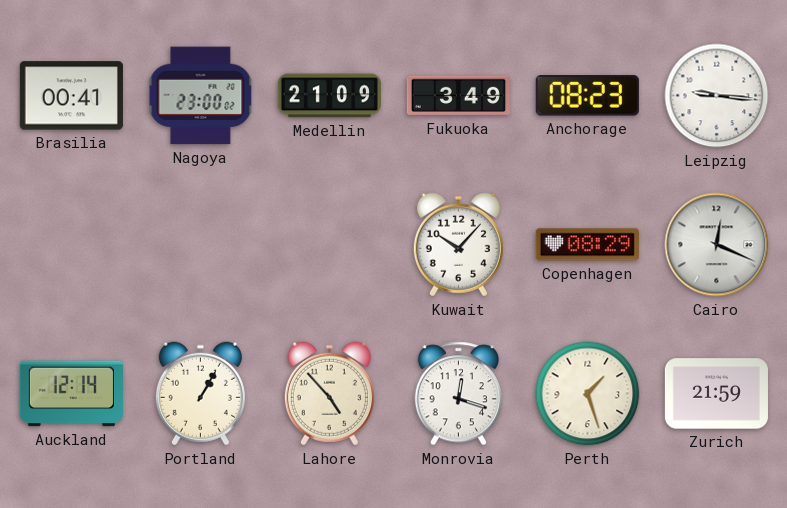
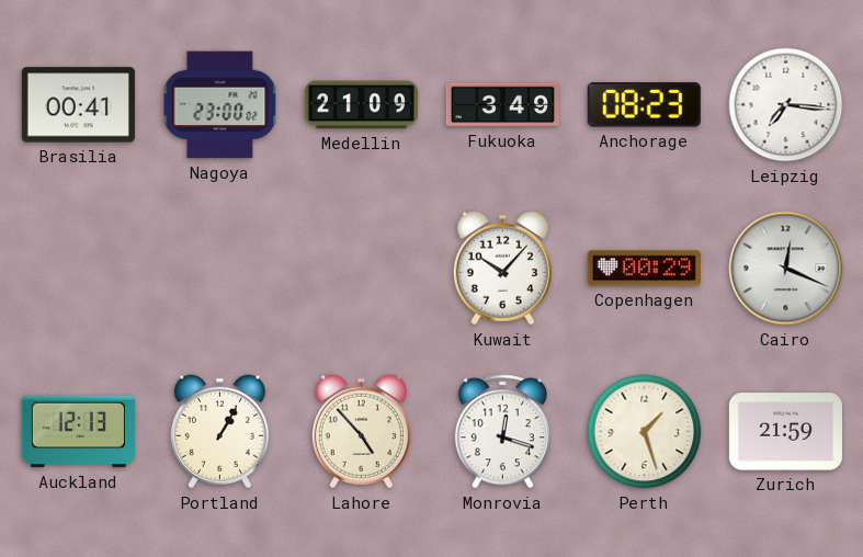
Leipzig: 9:16 -> 7:16
Copenhagen: 08:29 -> 00:29
Auckland: 12:14 -> 12:13
